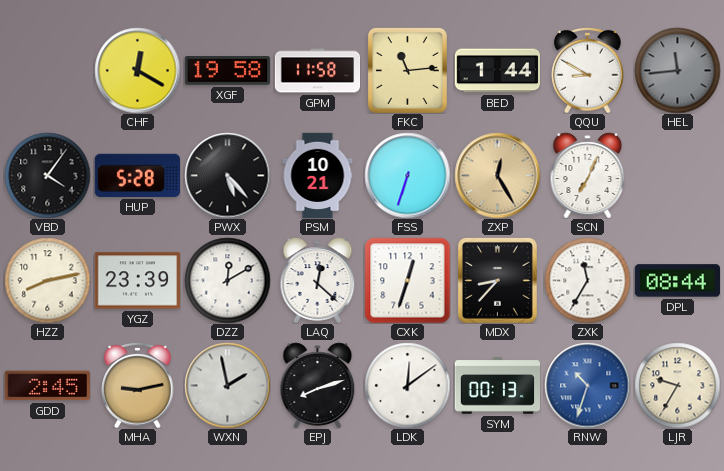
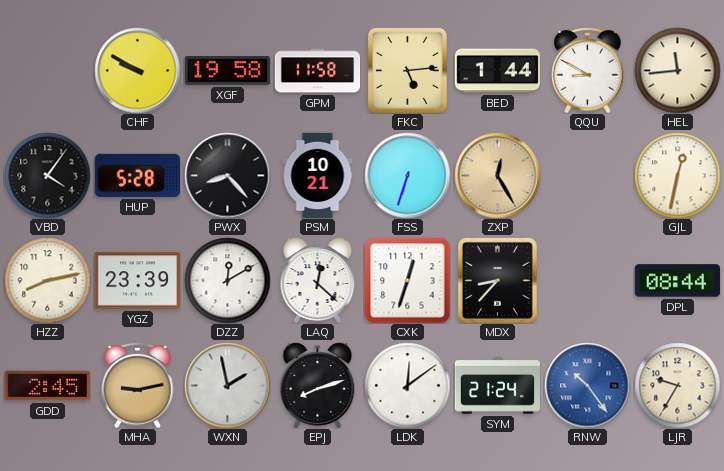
CHF: 12:20 -> 9:50
FKC: 11:14 -> 5:14
HEL dial: grey -> cream
PWX: 5:23 -> 8:23
SCN: 7:04 -> none
GJL: none -> 12:32
ZXK: 11:35 -> none
SYM: 00:13 -> 21:24
RNW: 10:33 -> 10:24
